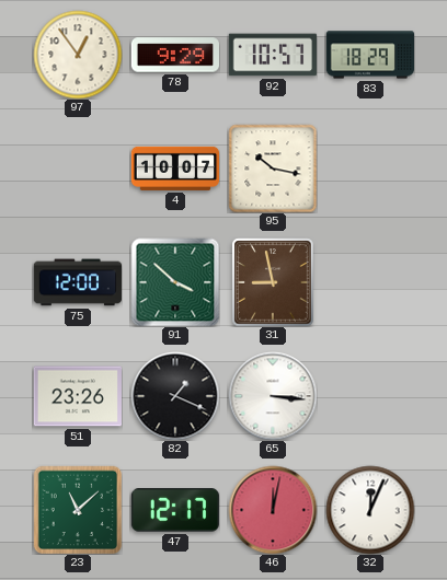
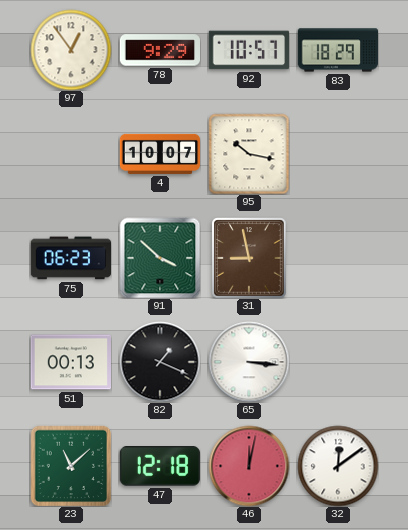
75: 12:00 -> 06:23
51: 23:26 -> 00:13
47: 12:17 -> 12:18
32: 12:04 -> 12:09
